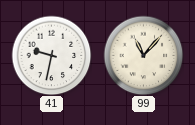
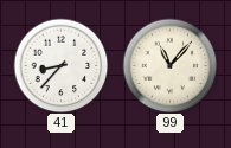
41: 9:32 -> 8:37
